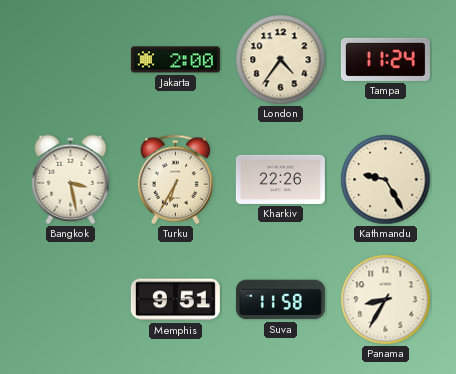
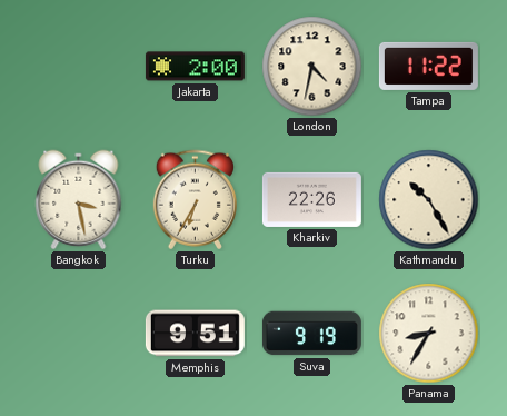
London: 4:36 -> 4:32
Tampa: 11:24 -> 11:22
Kathmandu: 9:25 -> 10:25
Suva: 11:58 -> 9:19
